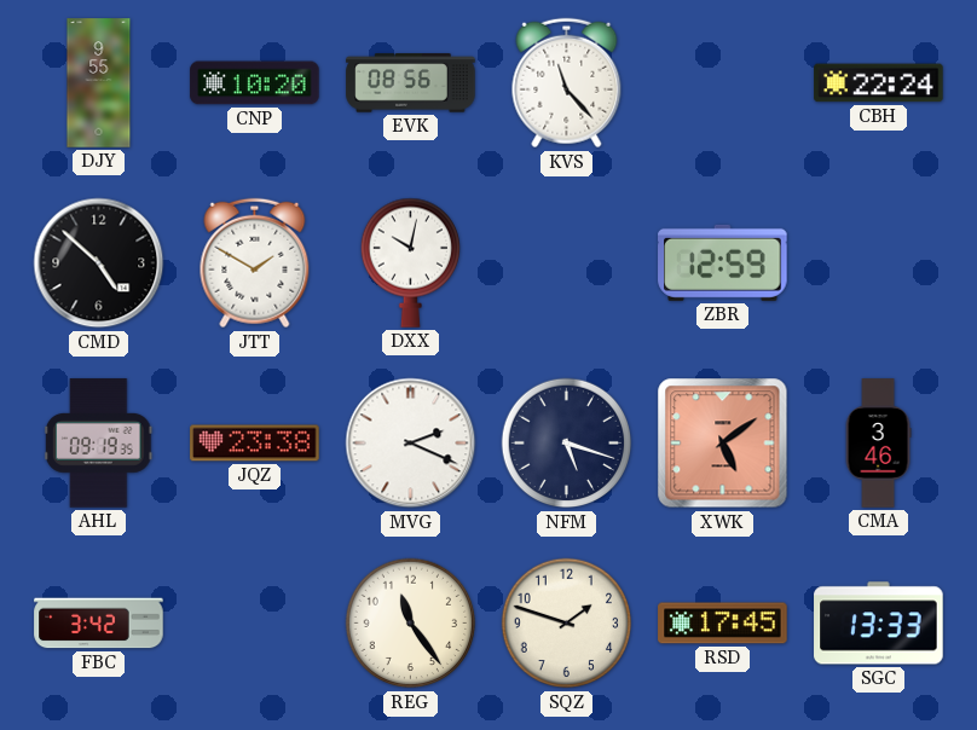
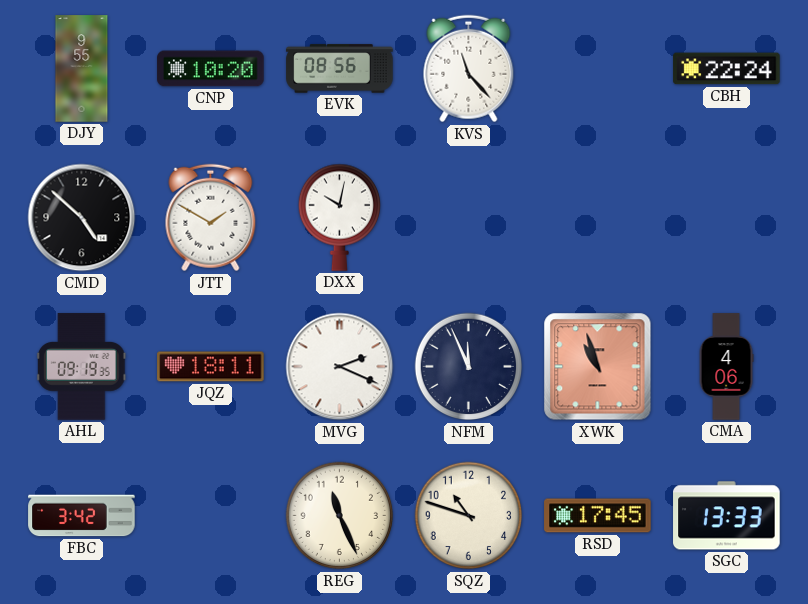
ZBR: 12:59 -> none
JQZ: 23:38 -> 18:11
NFM: 5:18 -> 11:56
XWK: 5:09 -> 10:57
CMA: 3:46 -> 4:06
REG: 11:24 -> 11:26
SQZ: 1:48 -> 10:48
